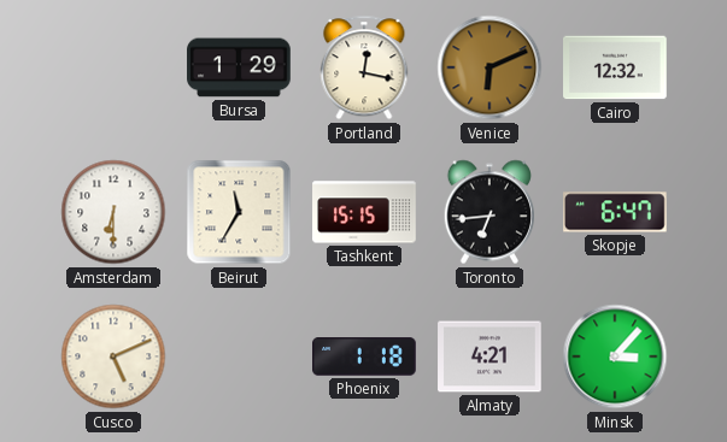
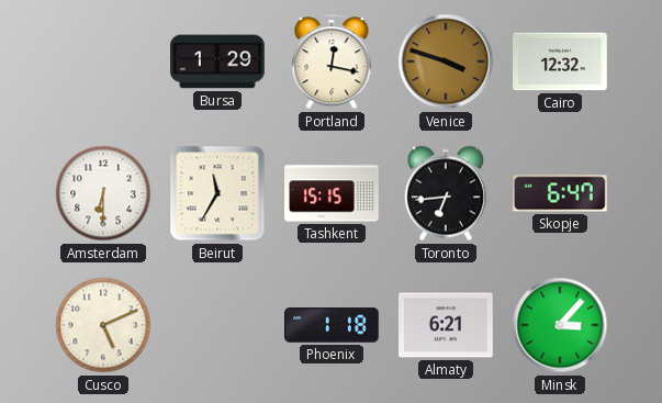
Venice: 6:11 -> 3:48
Almaty: 4:21 -> 6:21
